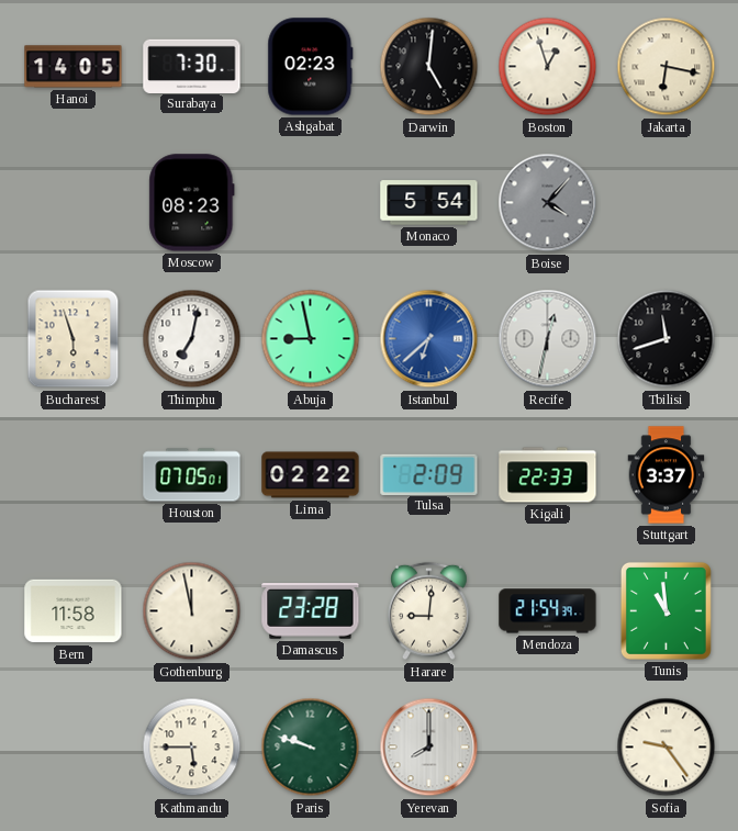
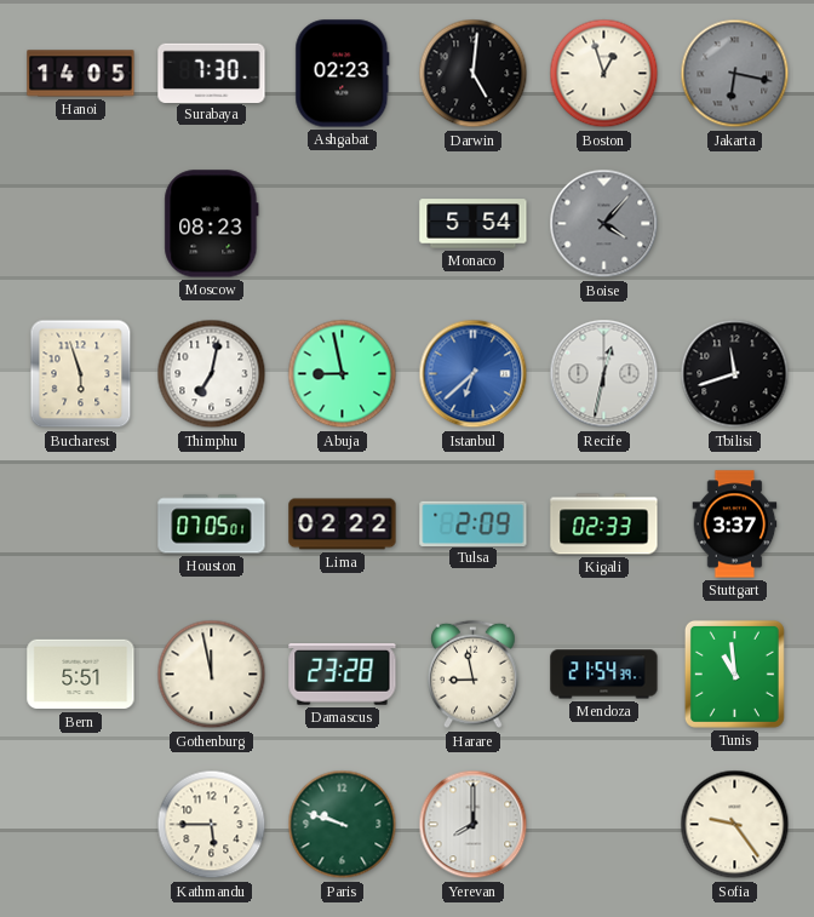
Jakarta dial: cream -> grey
Kigali: 22:33 -> 02:33
Bern: 11:58 -> 5:51
Harare: 9:01 -> 8:58
